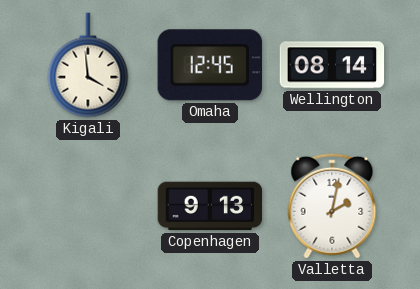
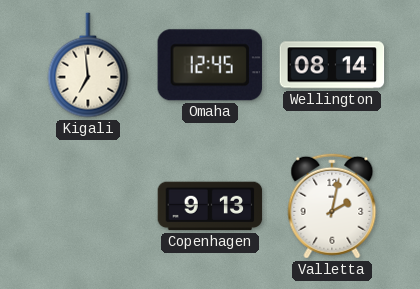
Kigali: 3:59 -> 6:59
